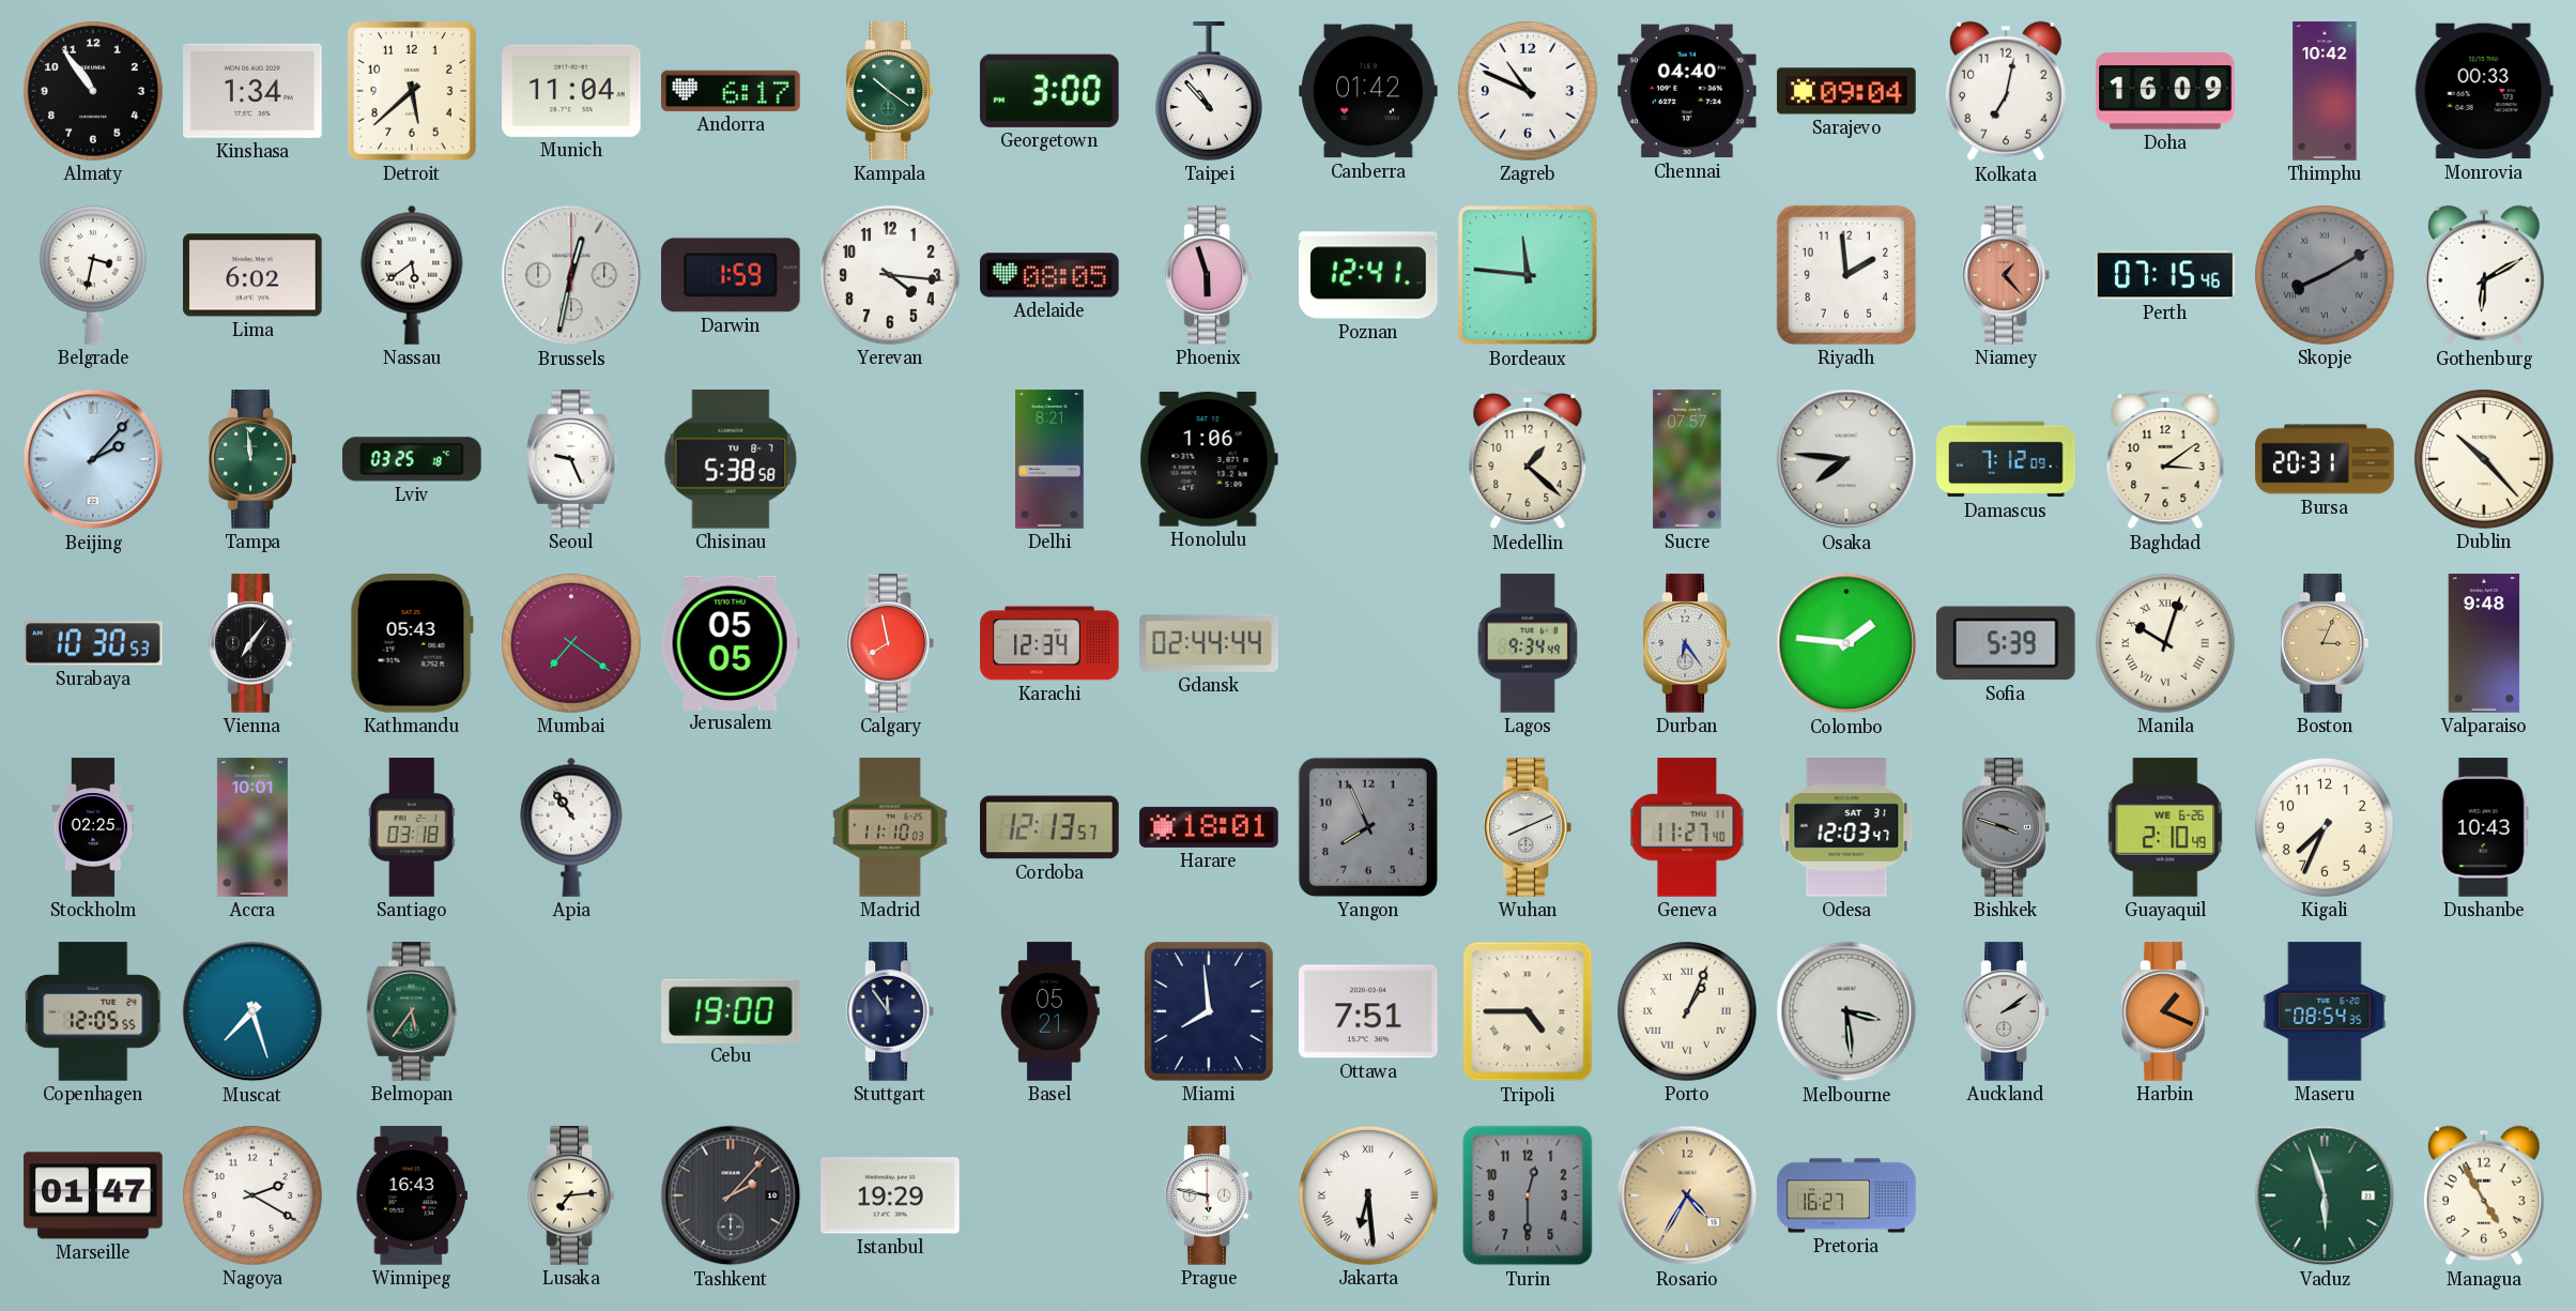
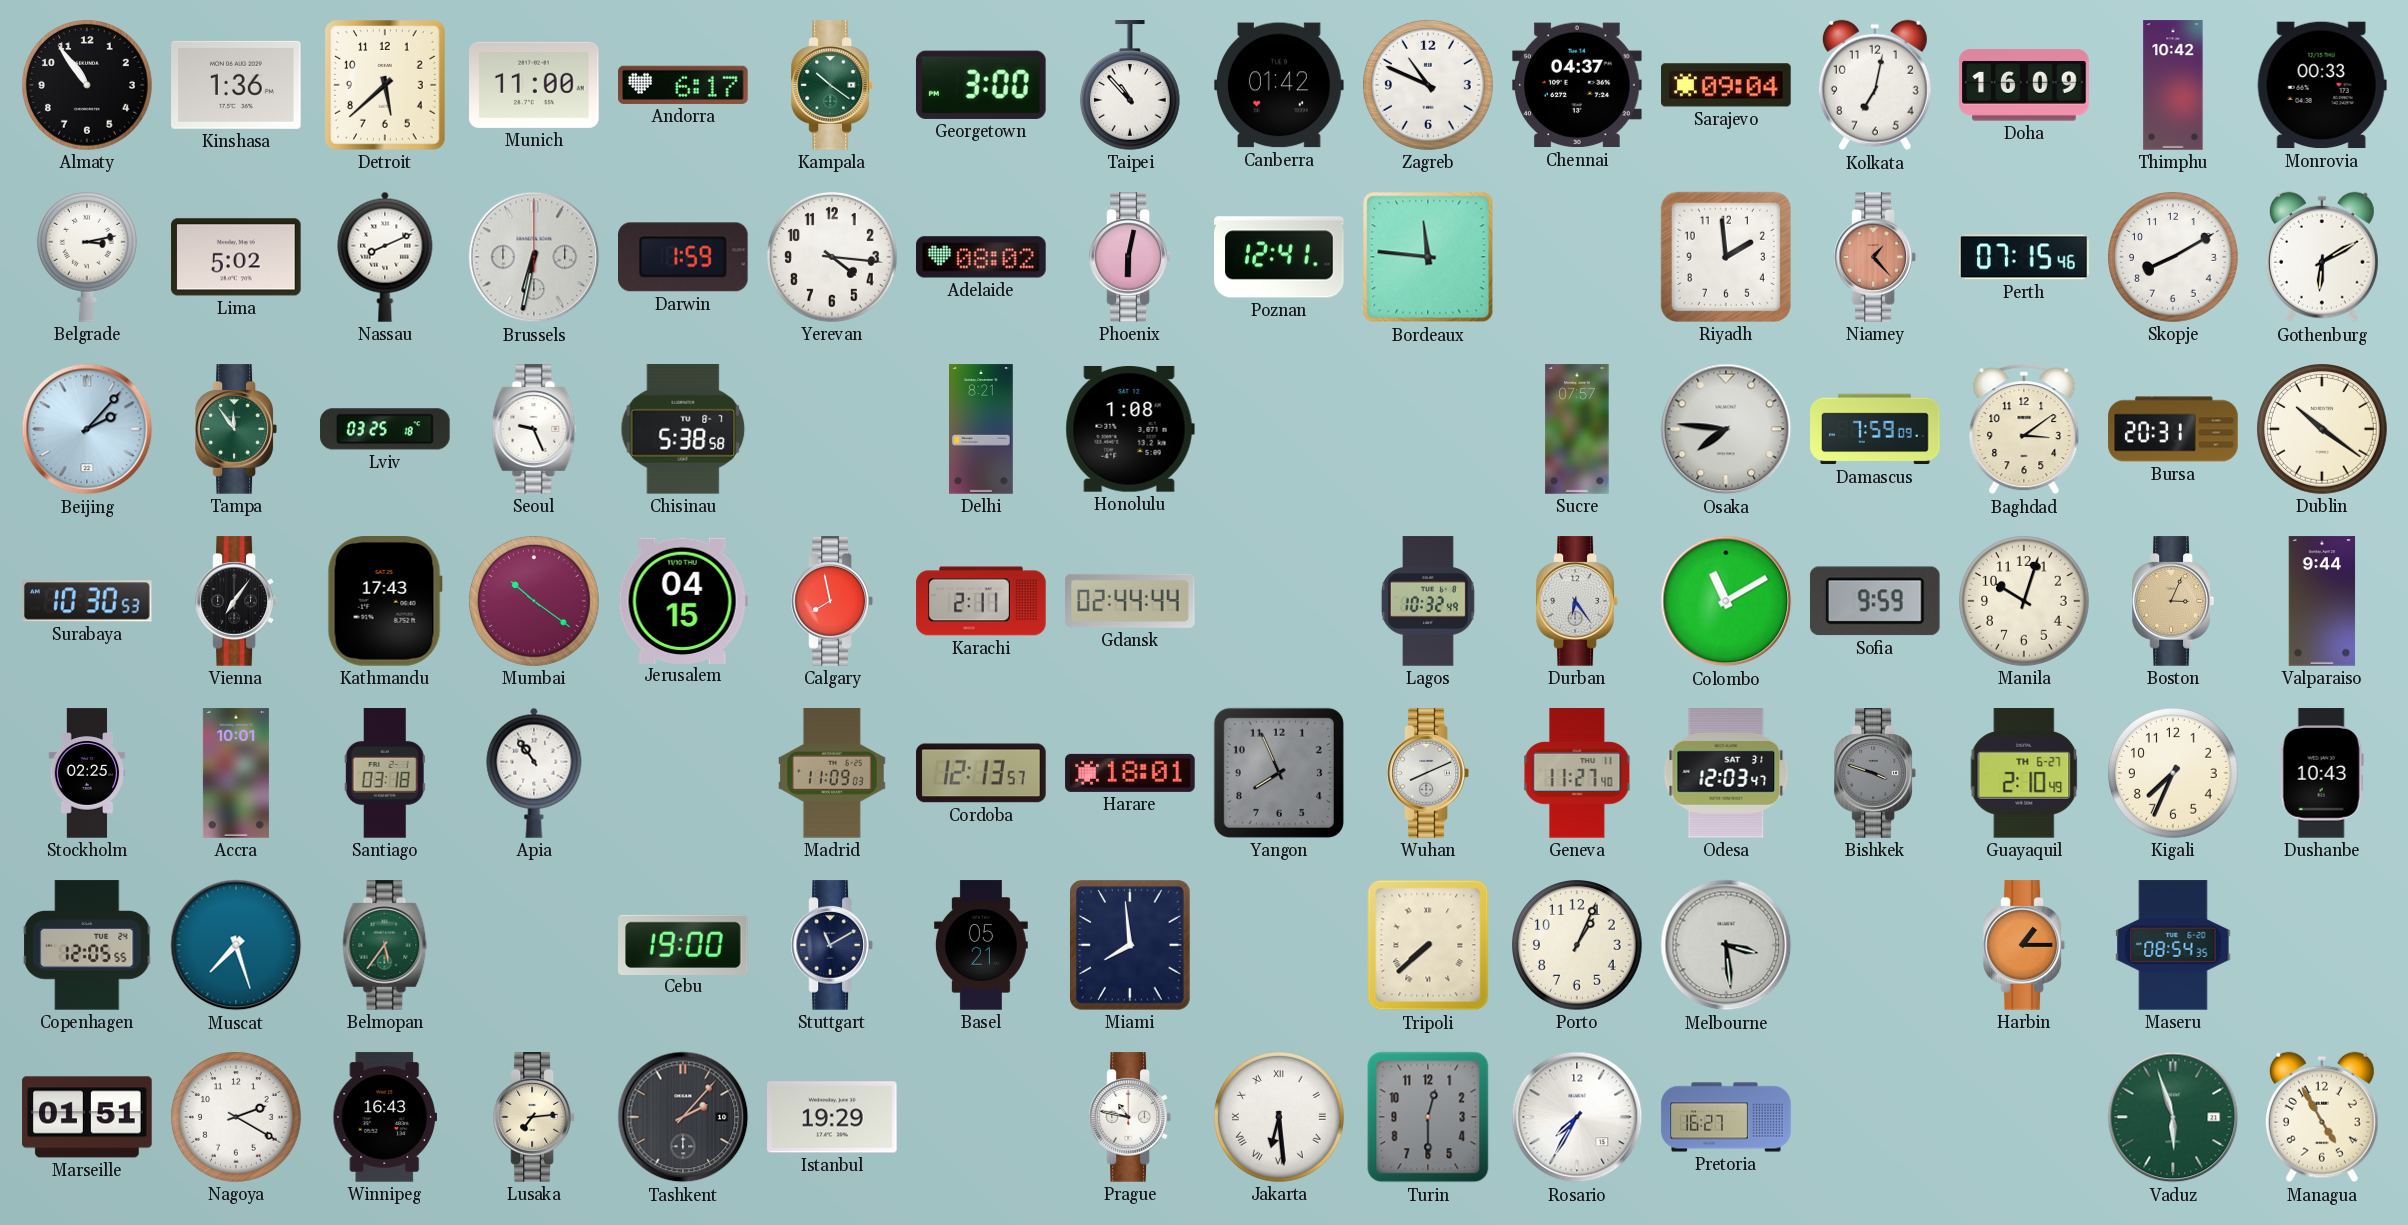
Kinshasa: 1:34 -> 1:36
Munich: 11:04 -> 11:00
Chennai: 04:40 -> 04:37
Belgrade: 3:32 -> 3:13
Lima: 6:02 -> 5:02
Nassau: 5:39 -> 8:11
Brussels: 12:32 -> 6:32
Adelaide: 08:05 -> 08:02
Phoenix: 5:57 -> 6:02
Skopje dial: grey -> white
Skopje numerals: Roman -> Arabic
Tampa: 11:59 -> 11:54
Honolulu: 1:06 -> 1:08
Medellin: 1:22 -> none
Damascus: 7:12 -> 7:59
Dublin: 10:23 -> 10:21
Kathmandu: 05:43 -> 17:43
Mumbai: 7:21 -> 10:21
Jerusalem: 05:05 -> 04:15
Karachi: 12:34 -> 2:11
Lagos: 9:34 -> 10:32
Colombo: 1:46 -> 11:10
Sofia: 5:39 -> 9:59
Manila numerals: Roman -> Arabic
Valparaiso: 9:48 -> 9:44
Madrid: 11:10 -> 11:09
Guayaquil date: WE 6-26 -> TH 6-27
Stuttgart: 11:54 -> 11:10
Ottawa: 7:51 -> none
Tripoli: 4:45 -> 7:38
Porto numerals: Roman -> Arabic
Auckland: 2:09 -> none
Harbin: 1:19 -> 1:15
Marseille: 01:47 -> 01:51
Prague: 5:47 -> 10:47
Rosario: 4:35 -> 7:35
Rosario dial: champagne -> white
